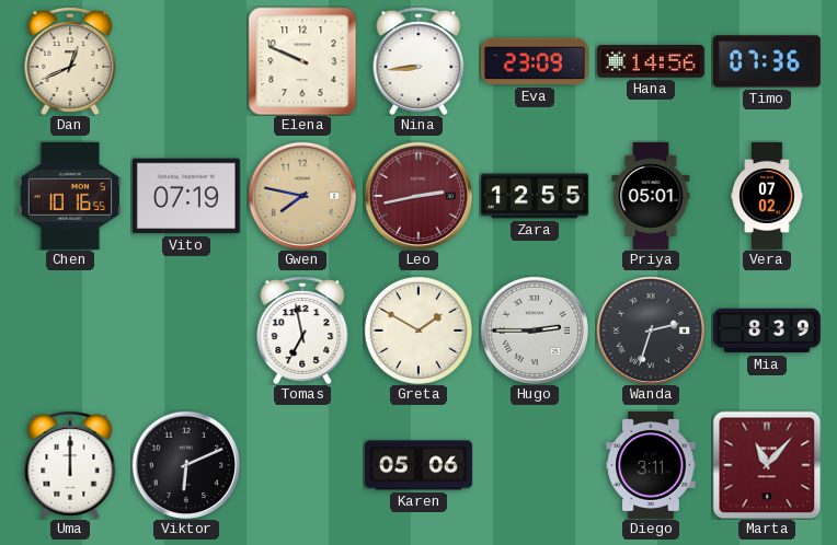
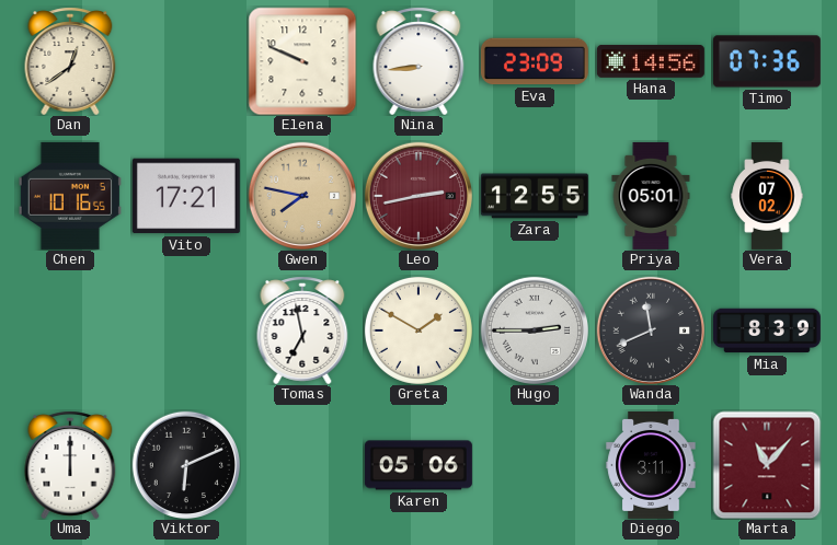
Dan: 12:41 -> 12:39
Vito: 07:19 -> 17:21
Wanda: 2:33 -> 11:41
